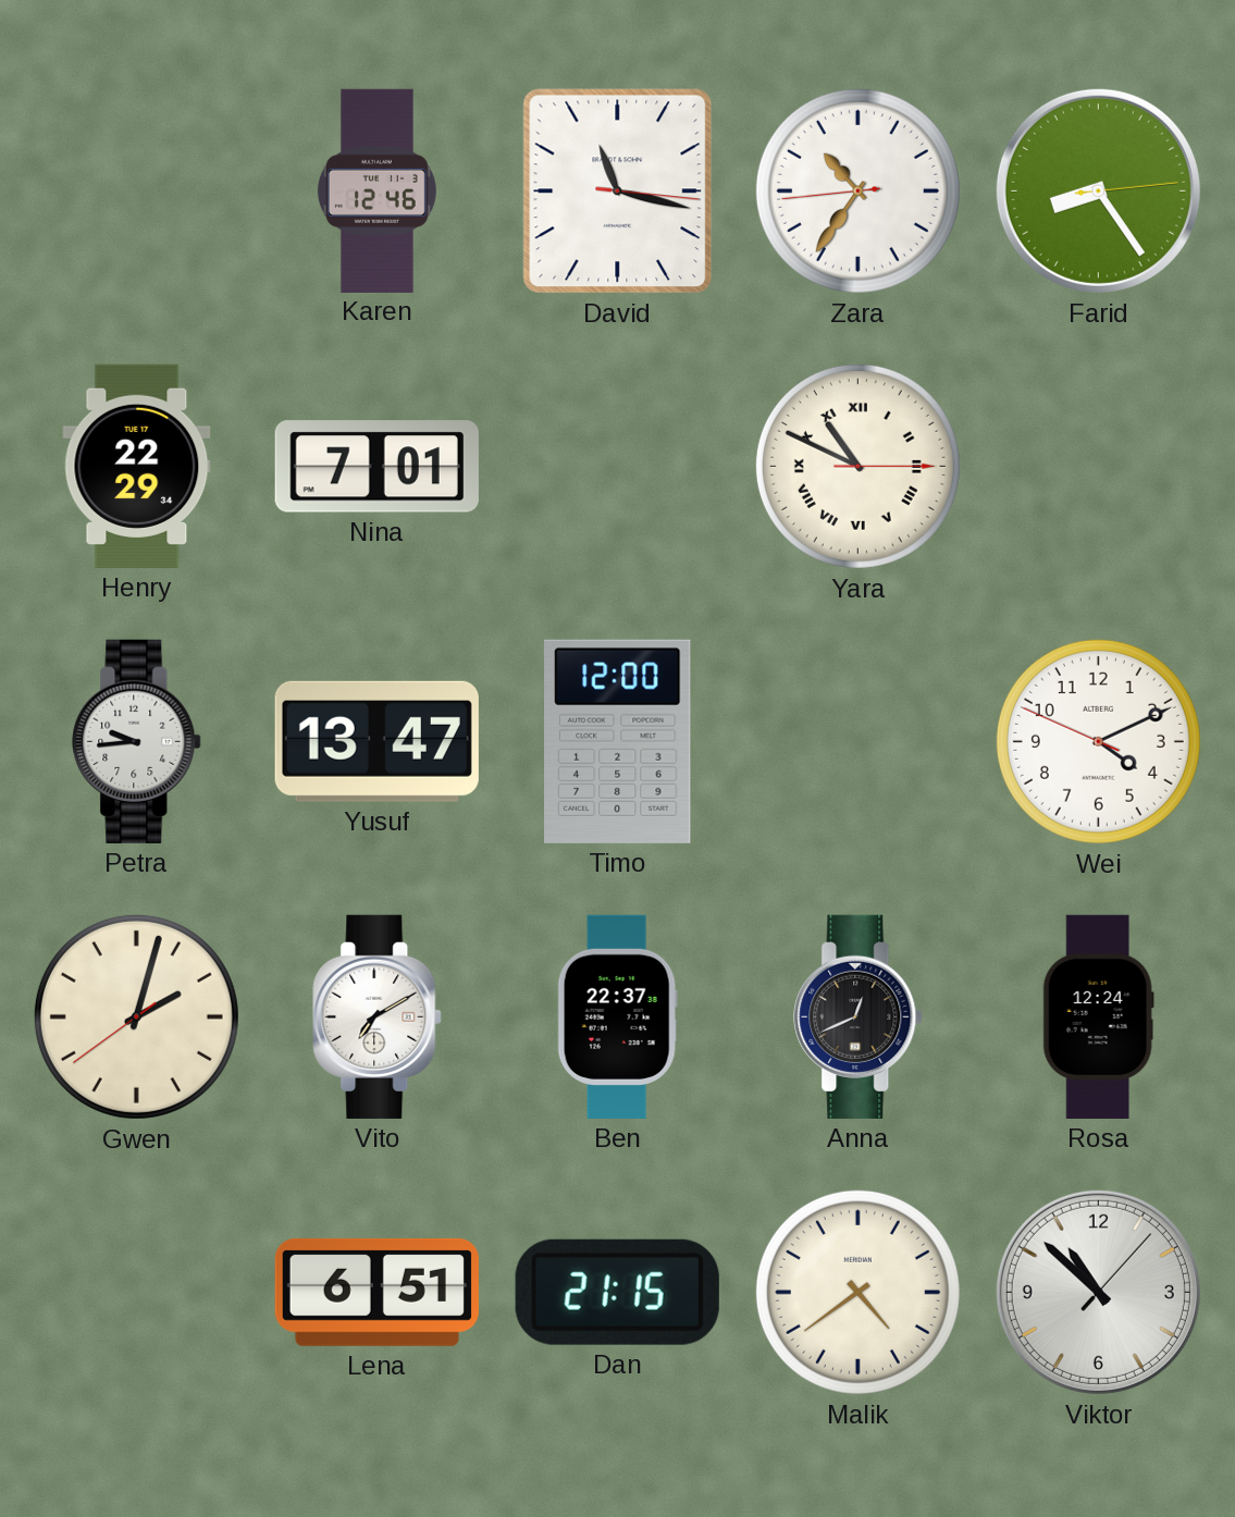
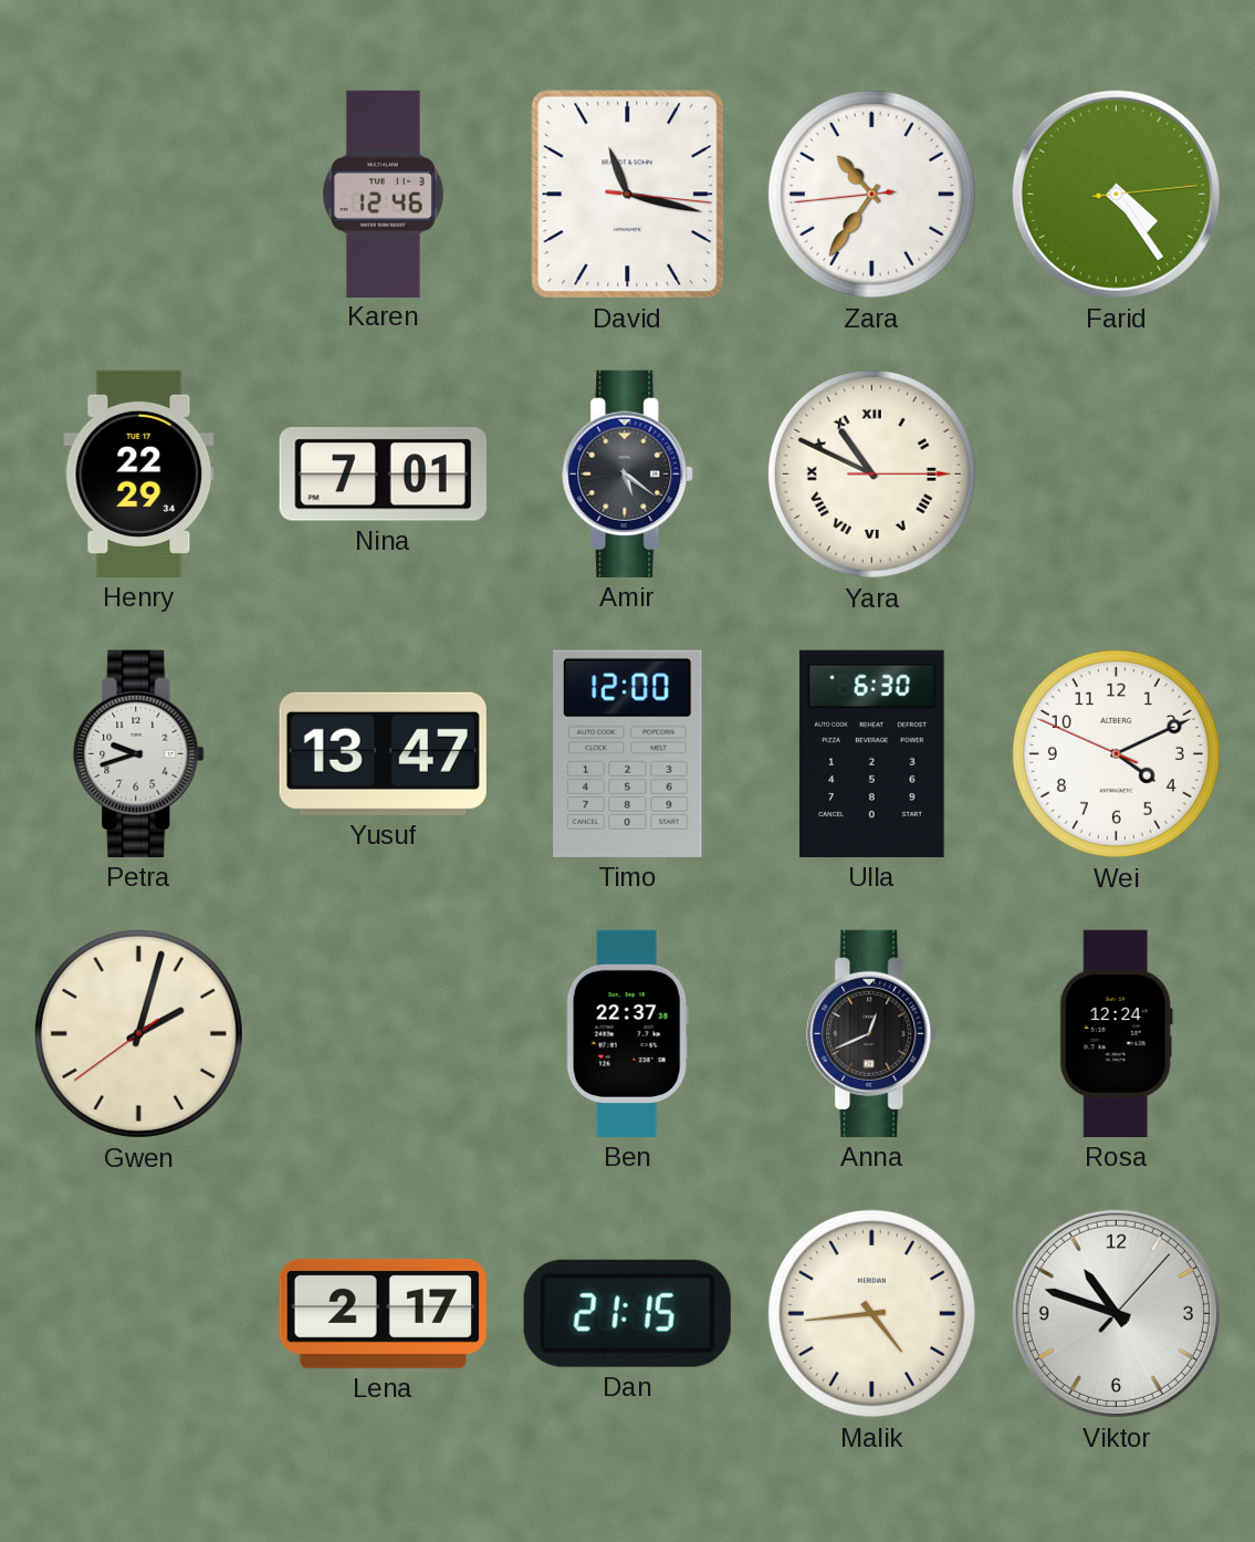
Farid: 8:24 -> 4:24
Amir: none -> 5:21
Petra: 9:44 -> 9:42
Ulla: none -> 6:30
Vito: 7:10 -> none
Lena: 6:51 -> 2:17
Malik: 4:39 -> 4:44
Viktor: 10:52 -> 10:48
